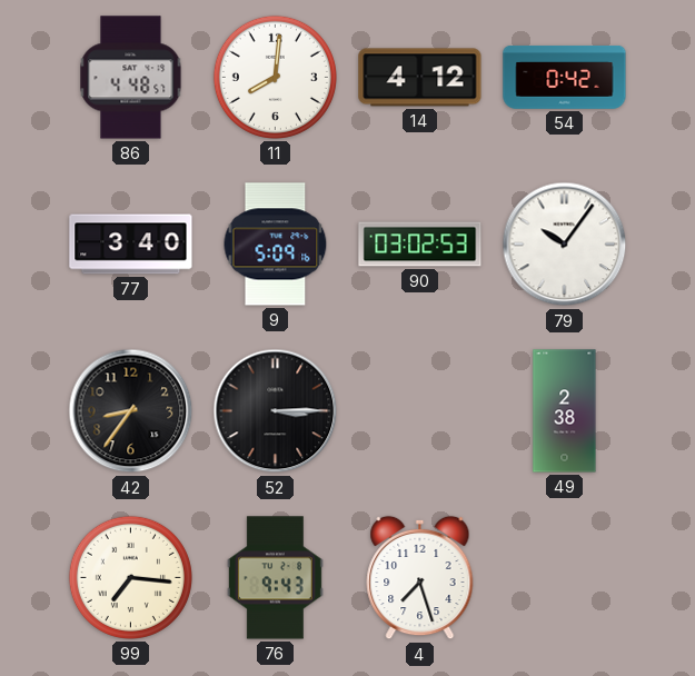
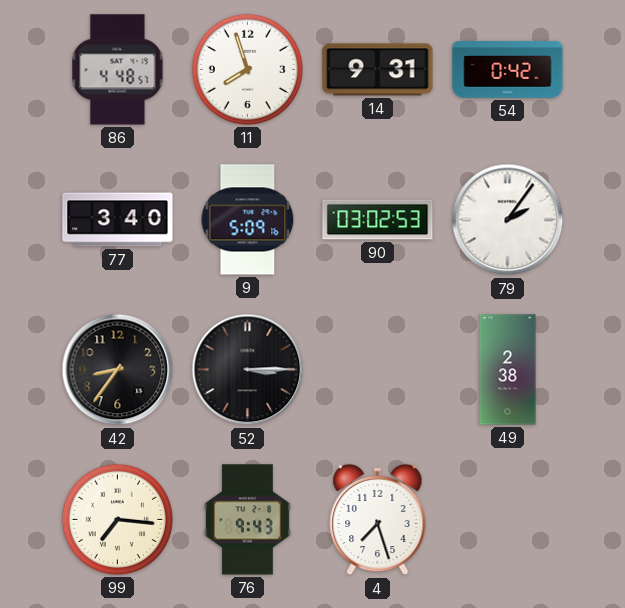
11: 8:01 -> 7:57
14: 4:12 -> 9:31
79: 10:06 -> 2:06
